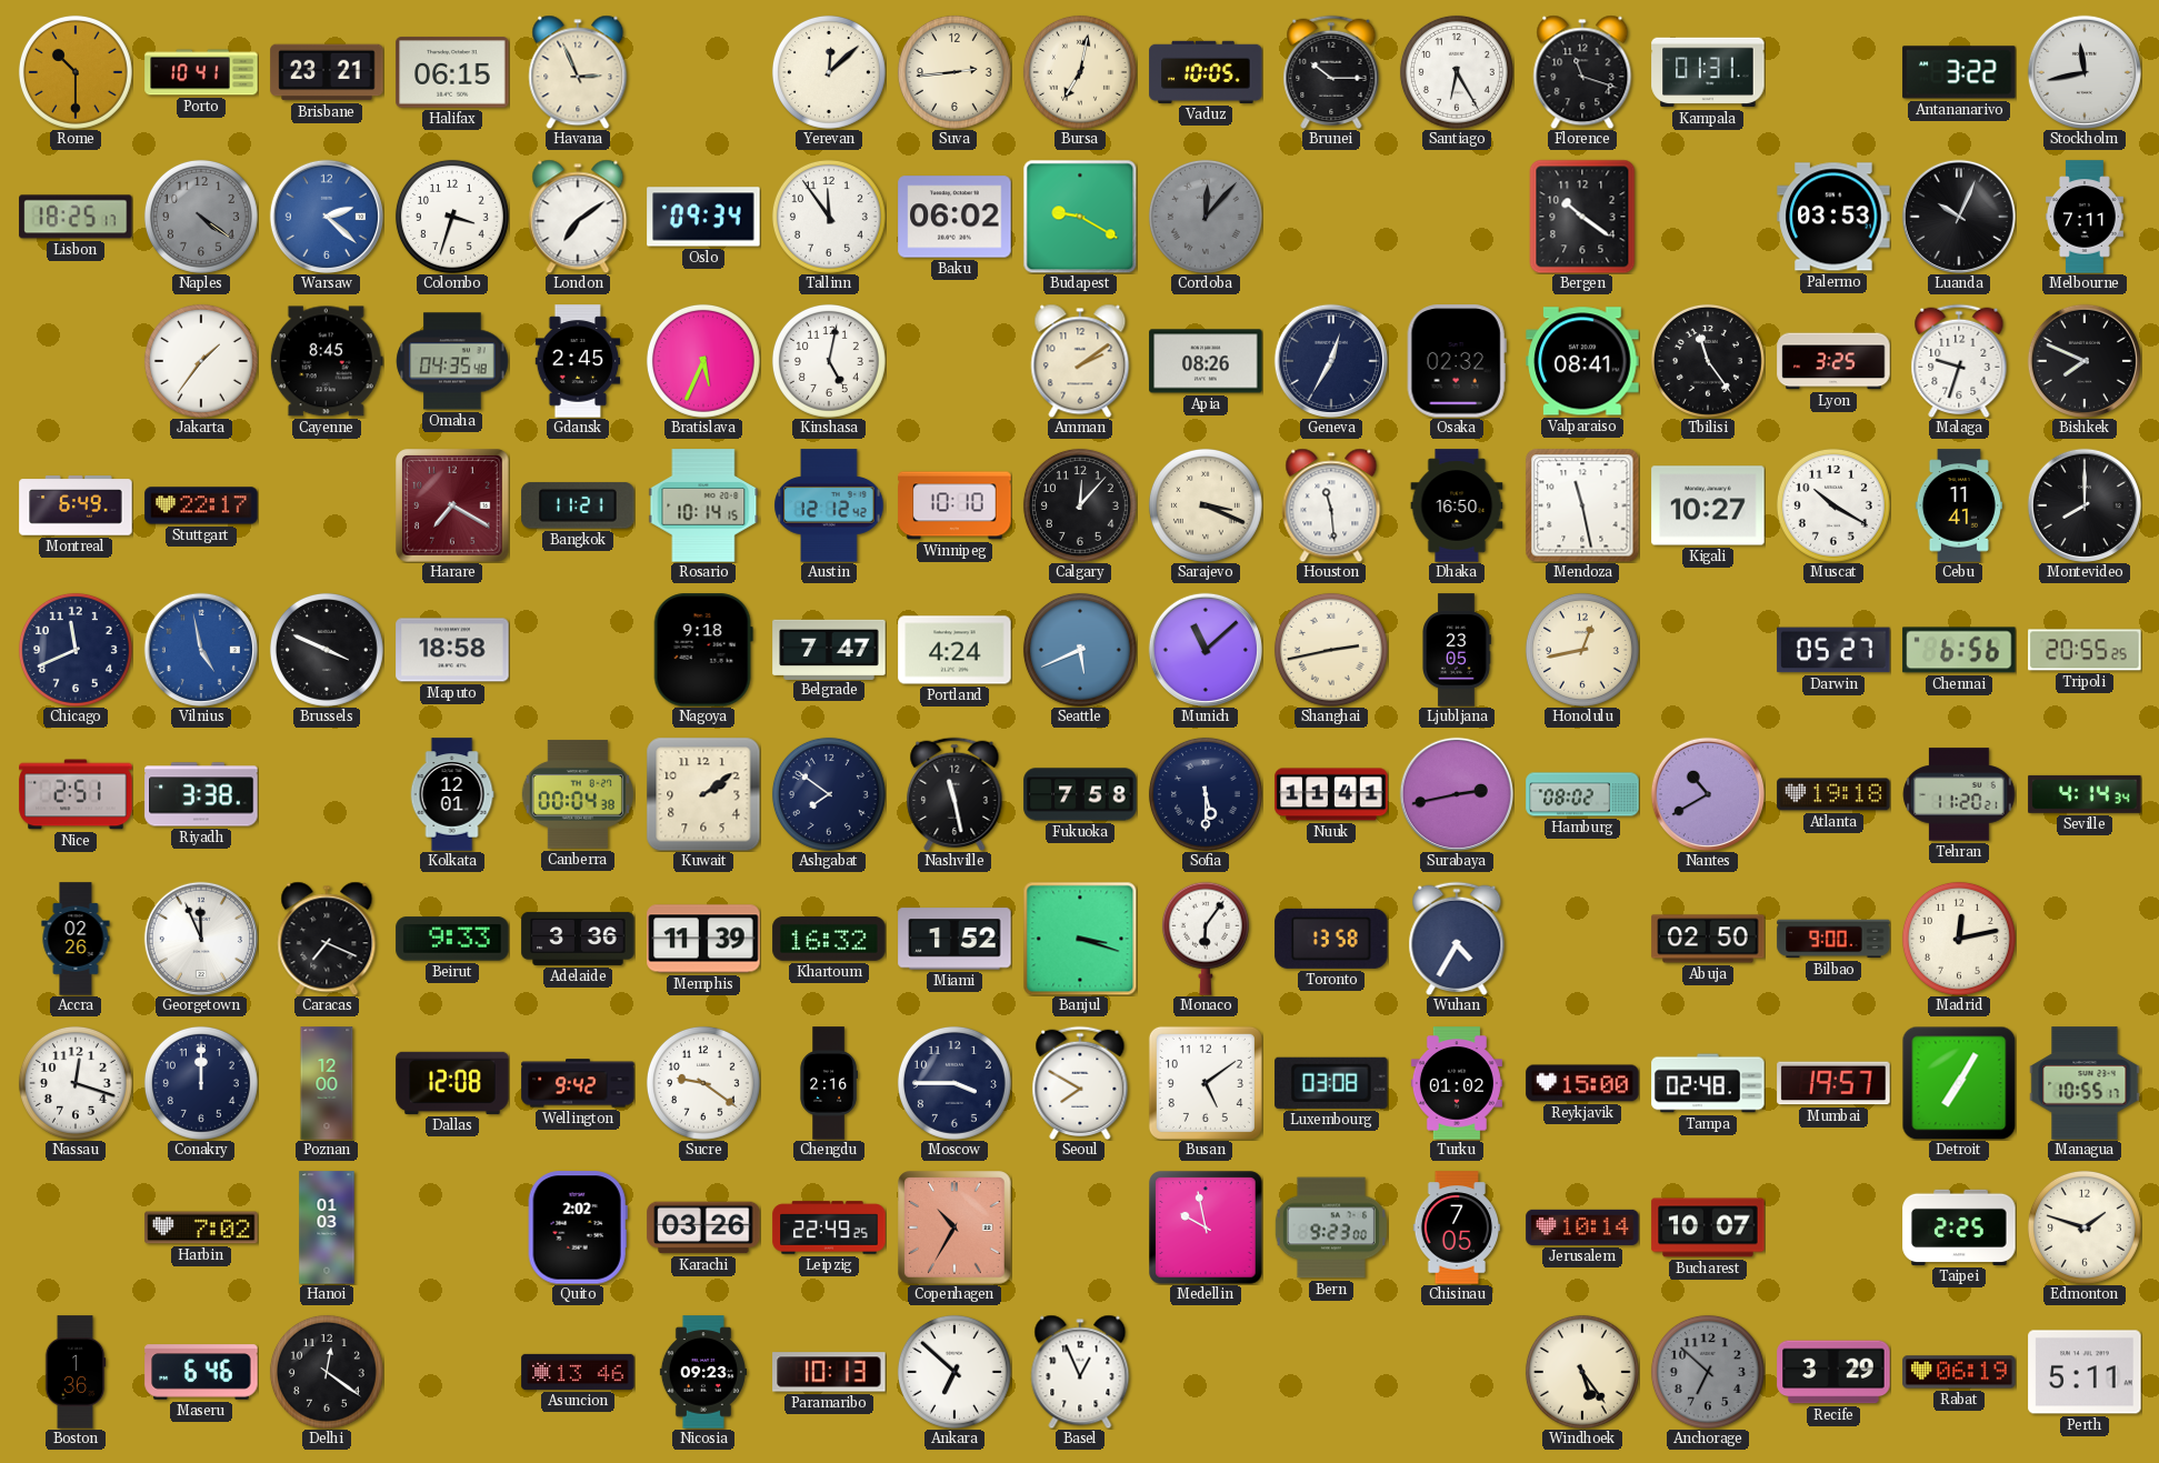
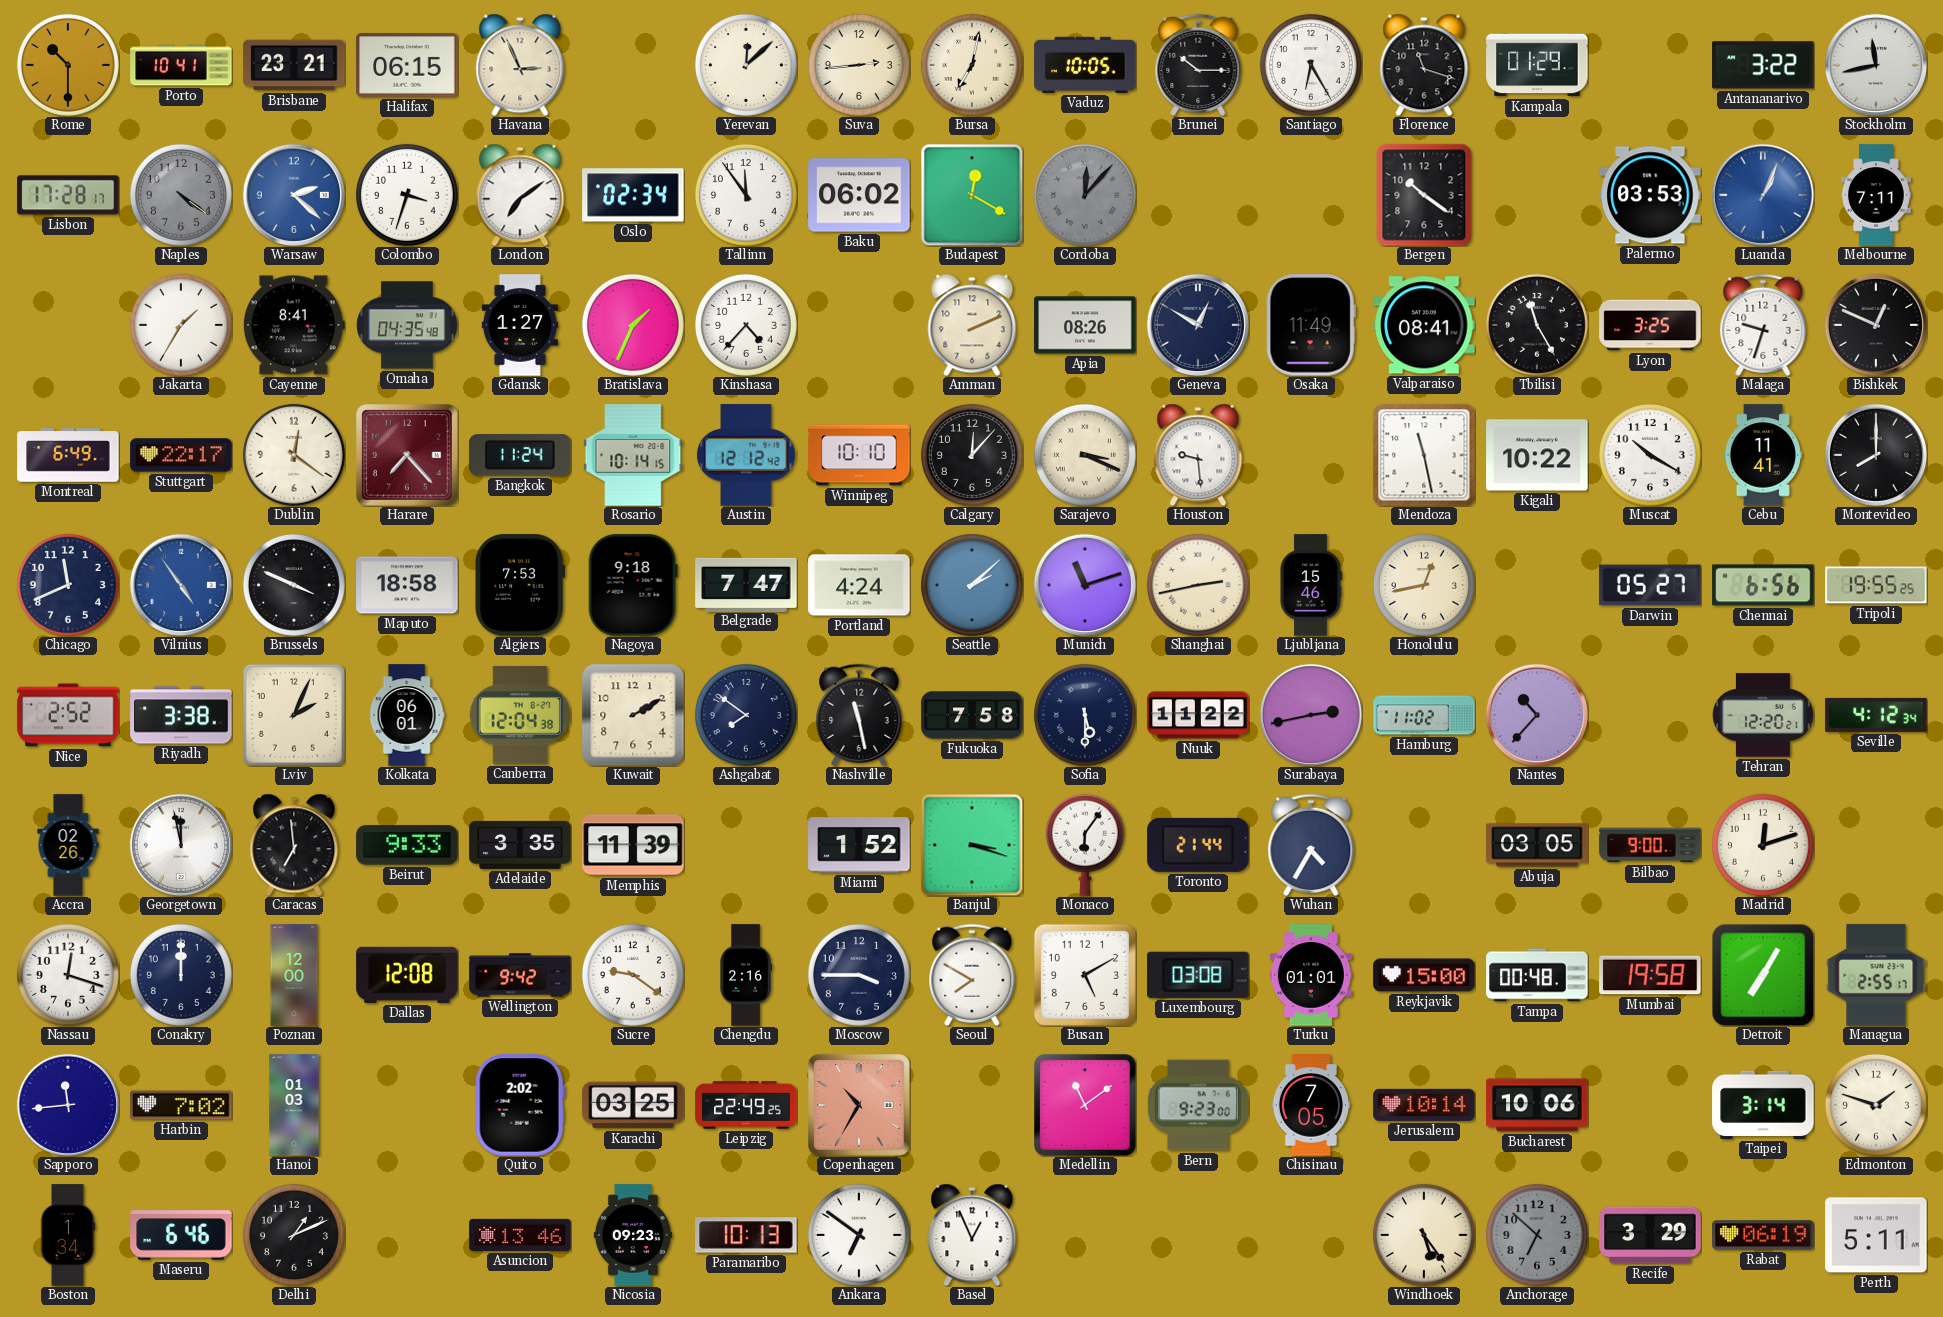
Kampala: 01:31 -> 01:29
Lisbon: 18:25 -> 17:28
Oslo: 09:34 -> 02:34
Budapest: 9:20 -> 12:20
Luanda: 10:04 -> 1:04
Luanda dial: black -> blue
Jakarta: 1:36 -> 1:35
Cayenne: 8:45 -> 8:41
Gdansk: 2:45 -> 1:27
Bratislava: 5:34 -> 1:34
Kinshasa: 5:02 -> 4:37
Amman: 2:09 -> 2:11
Geneva: 12:35 -> 12:50
Osaka: 02:32 -> 11:49
Tbilisi: 11:24 -> 11:25
Bishkek: 7:49 -> 12:49
Dublin: none -> 12:21
Harare: 7:20 -> 7:23
Bangkok: 11:21 -> 11:24
Houston: 11:29 -> 9:29
Dhaka: 16:50 -> none
Kigali: 10:27 -> 10:22
Vilnius: 4:58 -> 4:54
Algiers: none -> 7:53
Seattle: 5:41 -> 2:08
Munich: 11:08 -> 11:12
Ljubljana: 23:05 -> 15:46
Tripoli: 20:55 -> 19:55
Nice: 2:51 -> 2:52
Lviv: none -> 2:04
Kolkata: 12:01 -> 06:01
Canberra: 00:04 -> 12:04
Kuwait: 2:09 -> 2:10
Nuuk: 11:41 -> 11:22
Hamburg: 08:02 -> 11:02
Nantes: 10:40 -> 10:37
Atlanta: 19:18 -> none
Tehran: 11:20 -> 12:20
Seville: 4:14 -> 4:12
Georgetown: 11:56 -> 11:58
Caracas: 7:19 -> 6:59
Adelaide: 3:36 -> 3:35
Khartoum: 16:32 -> none
Toronto: 13:58 -> 21:44
Abuja: 02:50 -> 03:05
Madrid: 12:13 -> 12:12
Busan: 5:09 -> 5:10
Turku: 01:02 -> 01:01
Tampa: 02:48 -> 00:48
Mumbai: 19:57 -> 19:58
Managua: 10:55 -> 2:55
Sapporo: none -> 11:44
Karachi: 03:26 -> 03:25
Medellin: 9:58 -> 11:09
Bucharest: 10:07 -> 10:06
Taipei: 2:25 -> 3:14
Boston: 1:36 -> 1:34
Delhi: 12:21 -> 1:11
Ankara: 6:52 -> 6:51
